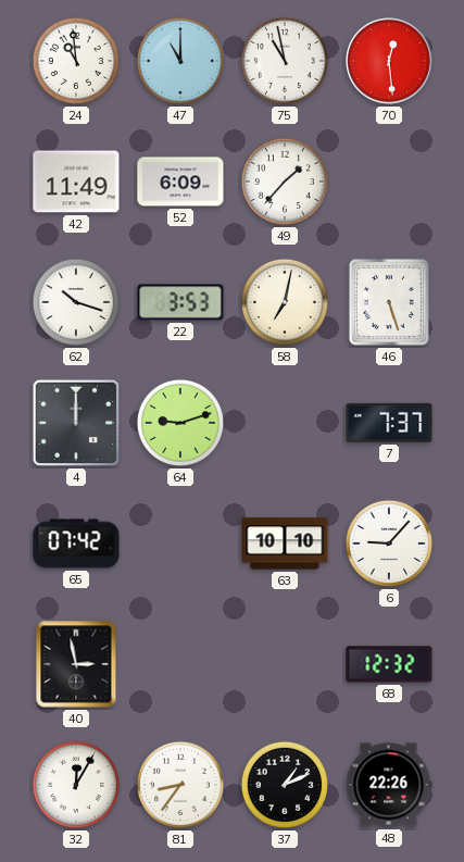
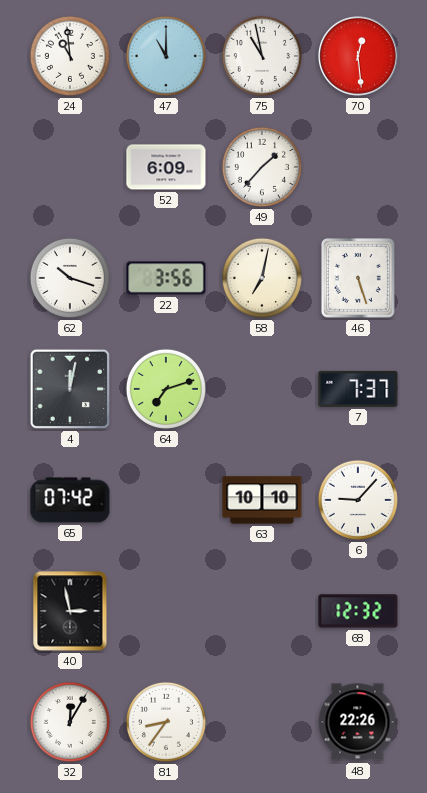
42: 11:49 -> none
22: 3:53 -> 3:56
4: 12:00 -> 12:02
64: 9:12 -> 7:12
37: 1:11 -> none
